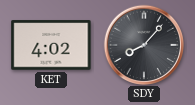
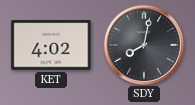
SDY: 8:07 -> 8:02
